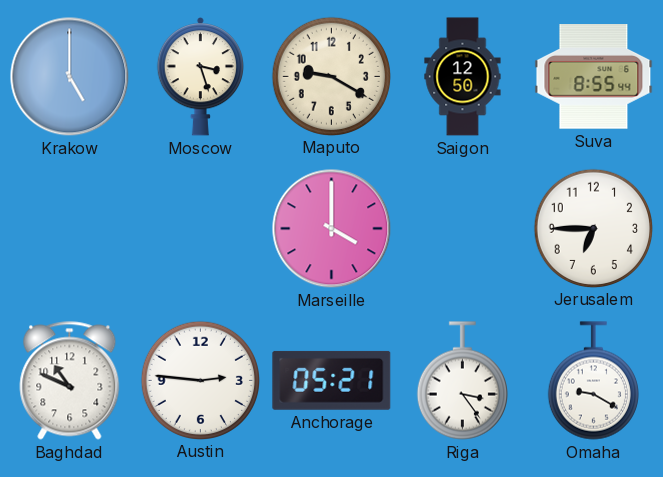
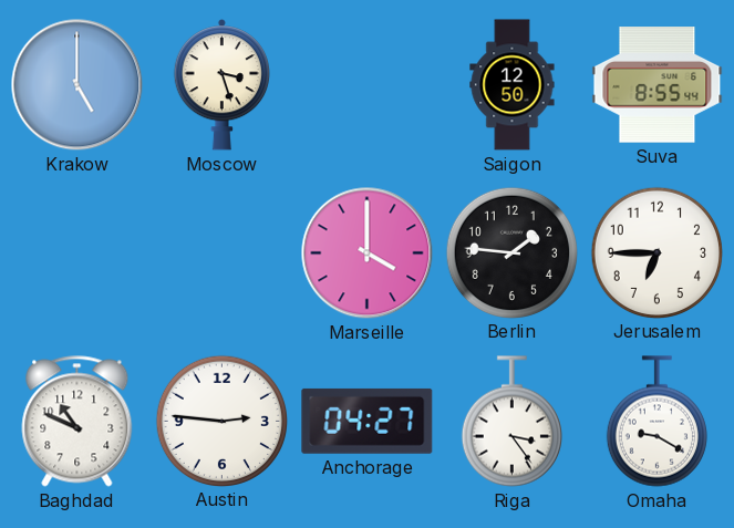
Maputo: 9:20 -> none
Berlin: none -> 1:46
Anchorage: 05:21 -> 04:27
